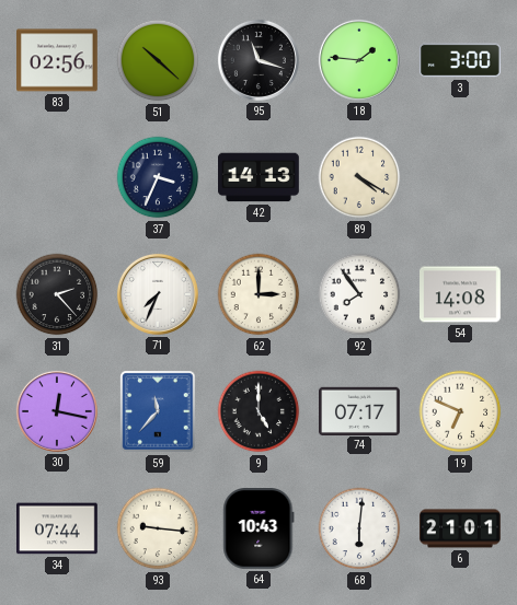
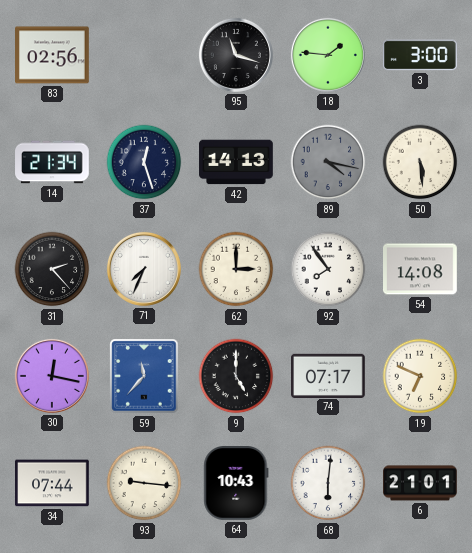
51: 10:22 -> none
14: none -> 21:34
37: 3:34 -> 12:27
89: 4:20 -> 4:17
89 dial: cream -> grey
50: none -> 5:29
